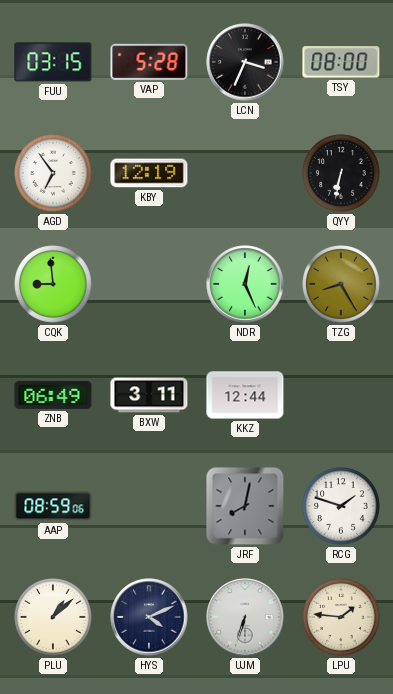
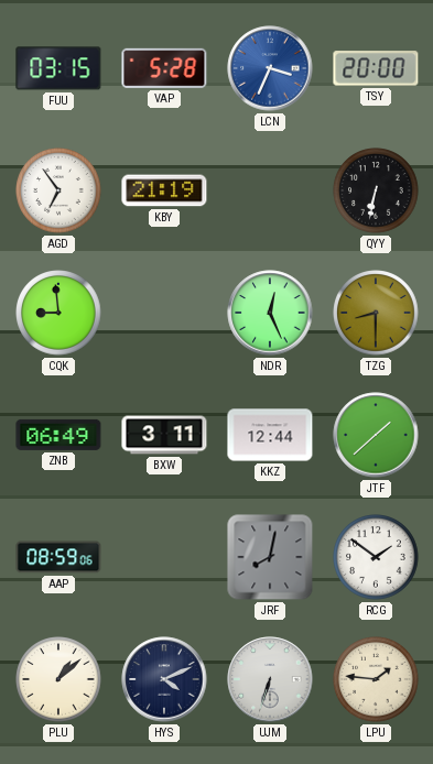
LCN dial: black -> blue
TSY: 08:00 -> 20:00
KBY: 12:19 -> 21:19
TZG: 8:25 -> 8:30
JTF: none -> 1:38
RCG: 1:48 -> 1:51
